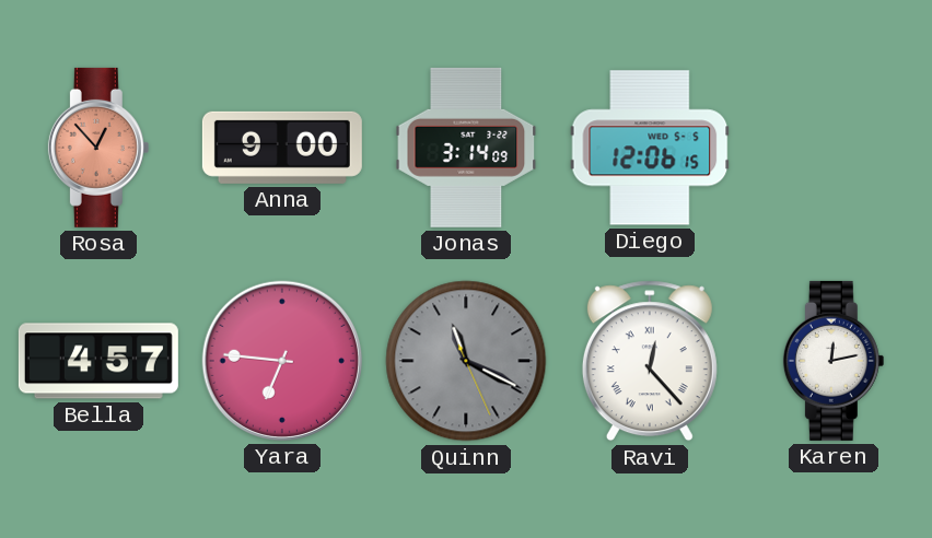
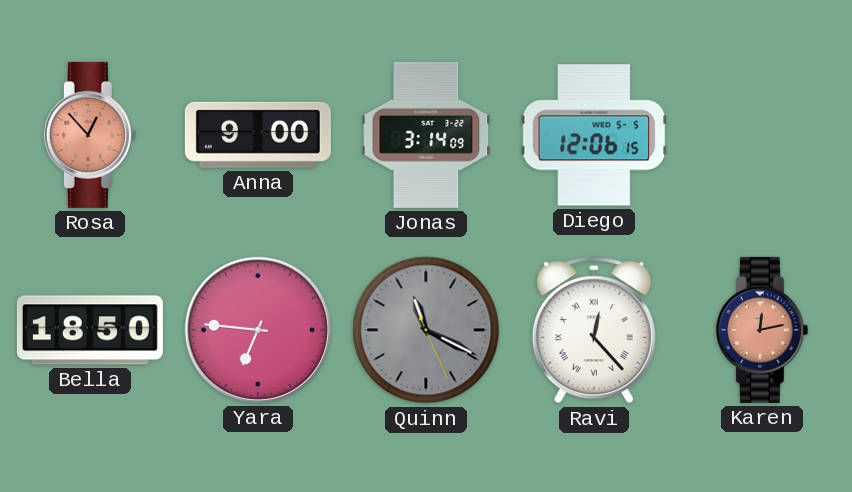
Bella: 4:57 -> 18:50
Karen dial: white -> salmon
